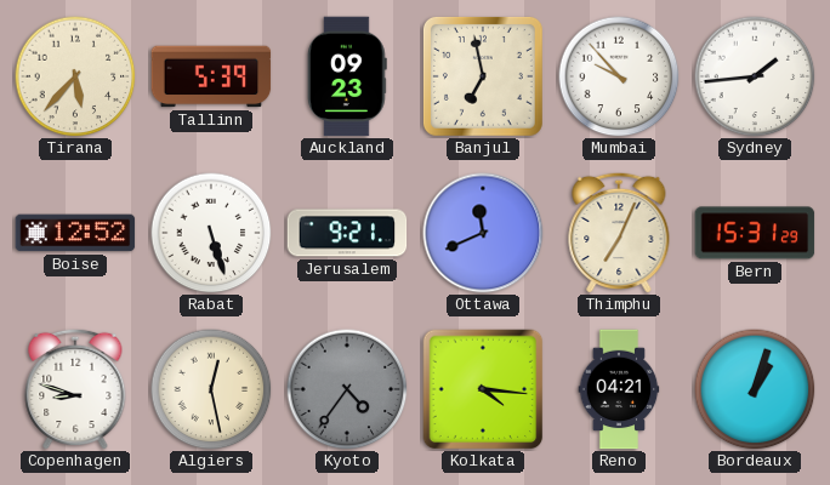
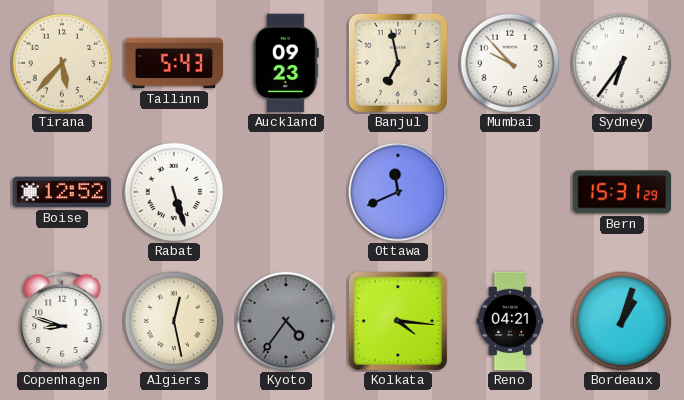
Tallinn: 5:39 -> 5:43
Sydney: 1:44 -> 6:36
Jerusalem: 9:21 -> none
Thimphu: 7:04 -> none
